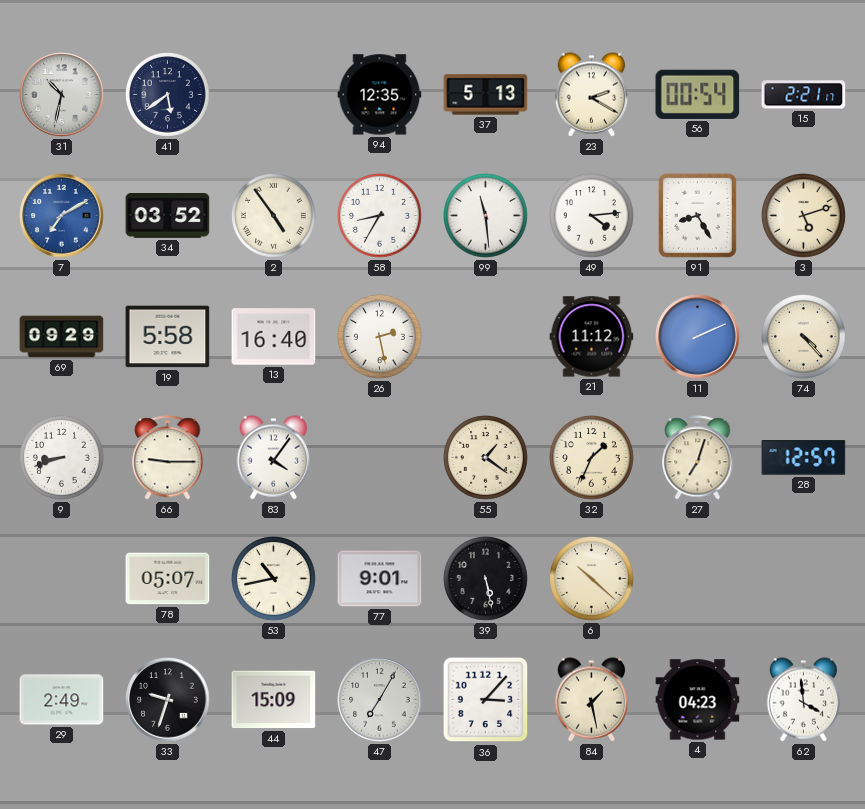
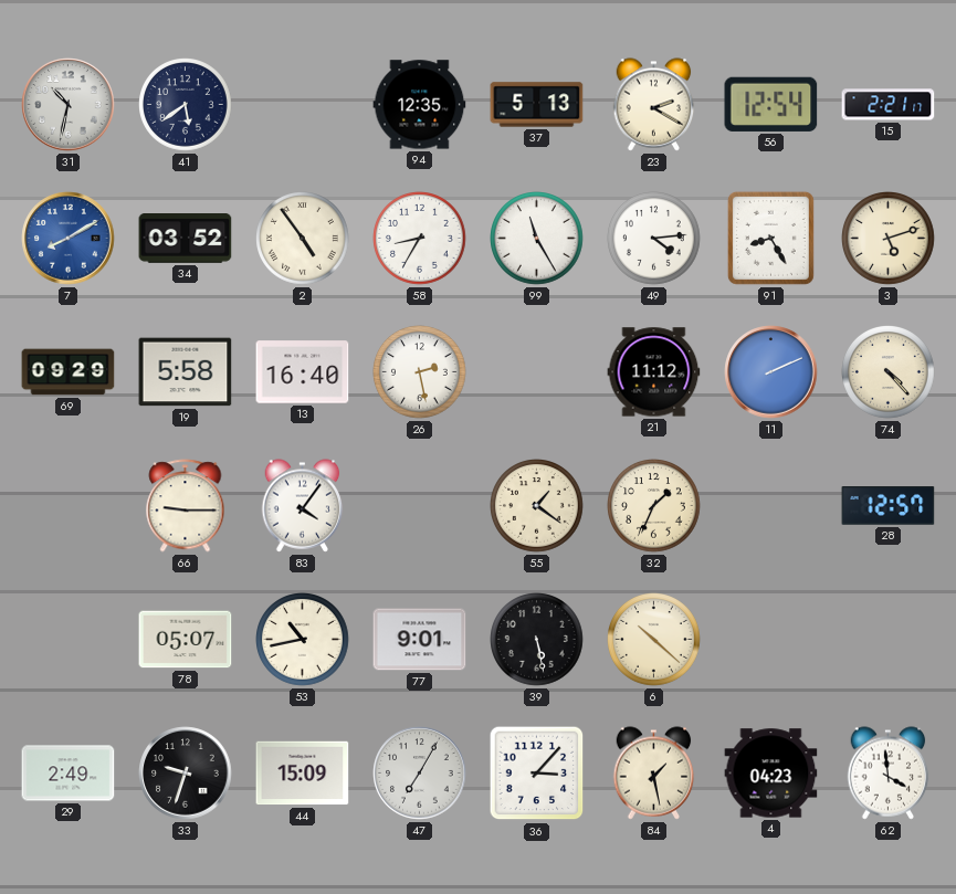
56: 00:54 -> 12:54
7: 7:10 -> 8:10
99: 11:29 -> 11:25
9: 8:42 -> none
27: 7:03 -> none
